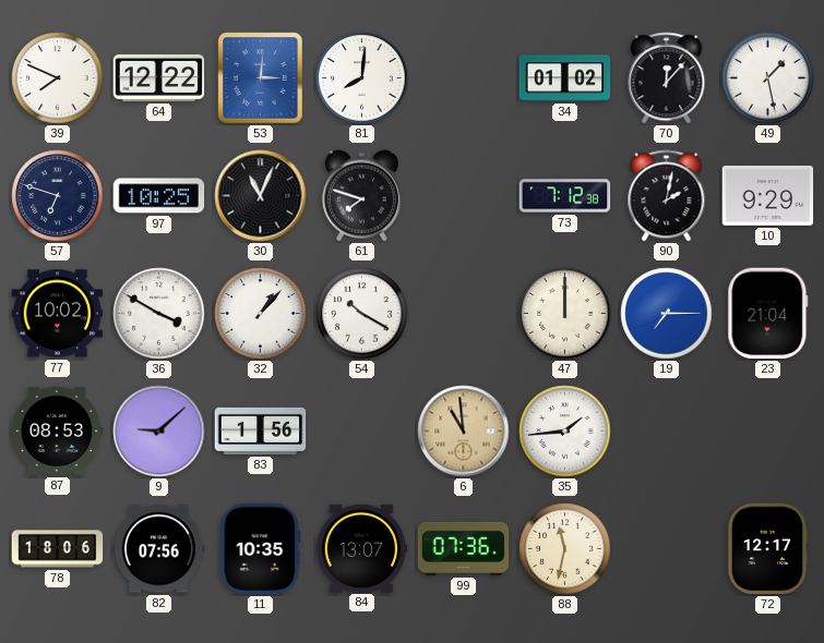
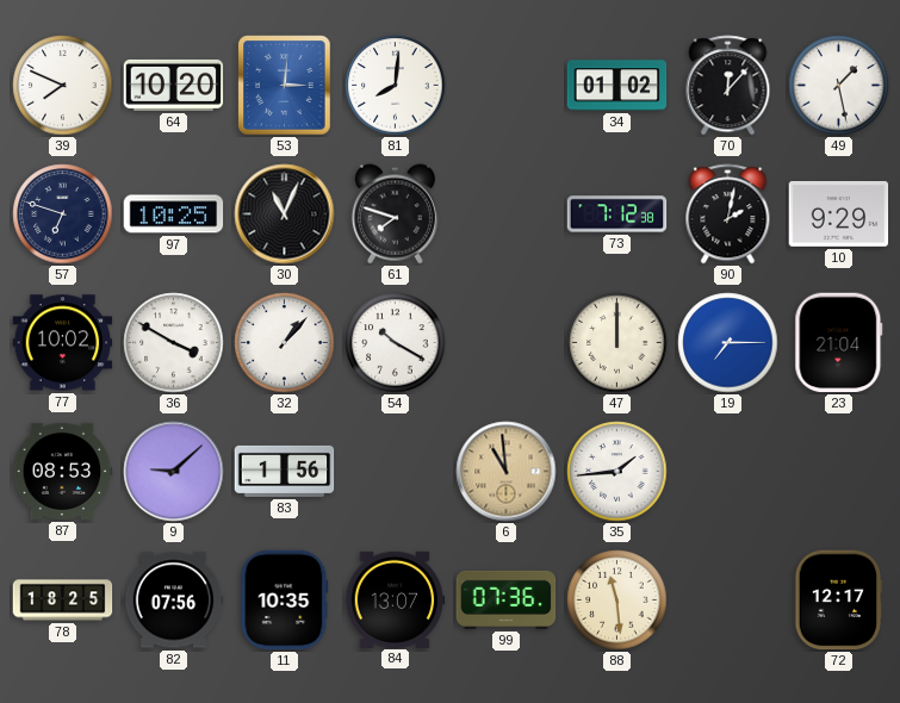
64: 12:22 -> 10:20
78: 18:06 -> 18:25
88: 11:32 -> 11:29
